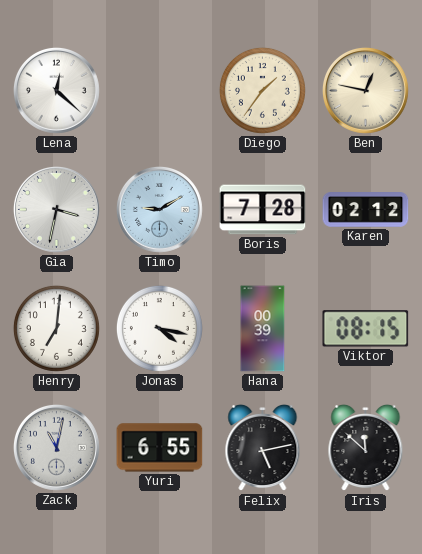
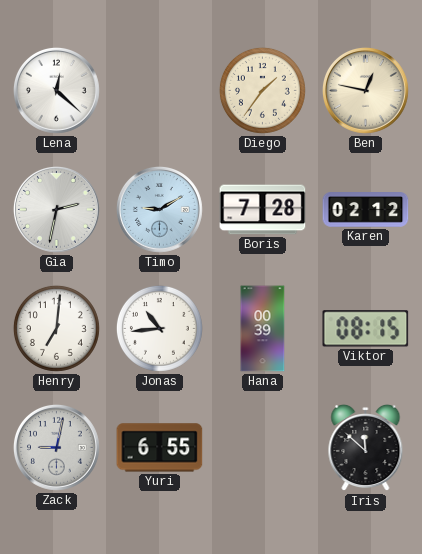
Gia: 3:32 -> 2:32
Jonas: 4:17 -> 10:44
Zack: 11:02 -> 9:02
Felix: 5:13 -> none
